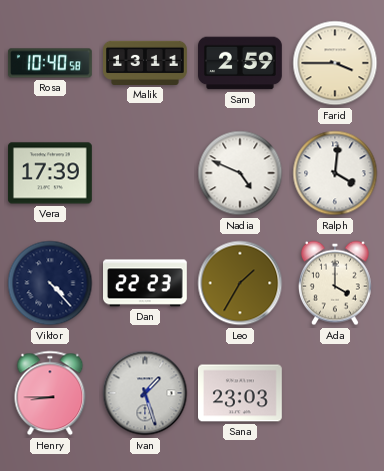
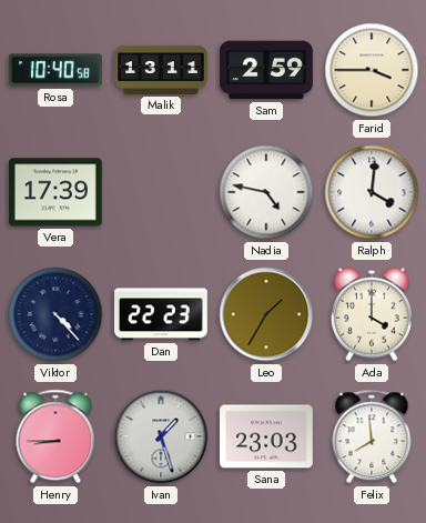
Nadia: 4:49 -> 4:47
Felix: none -> 7:59
